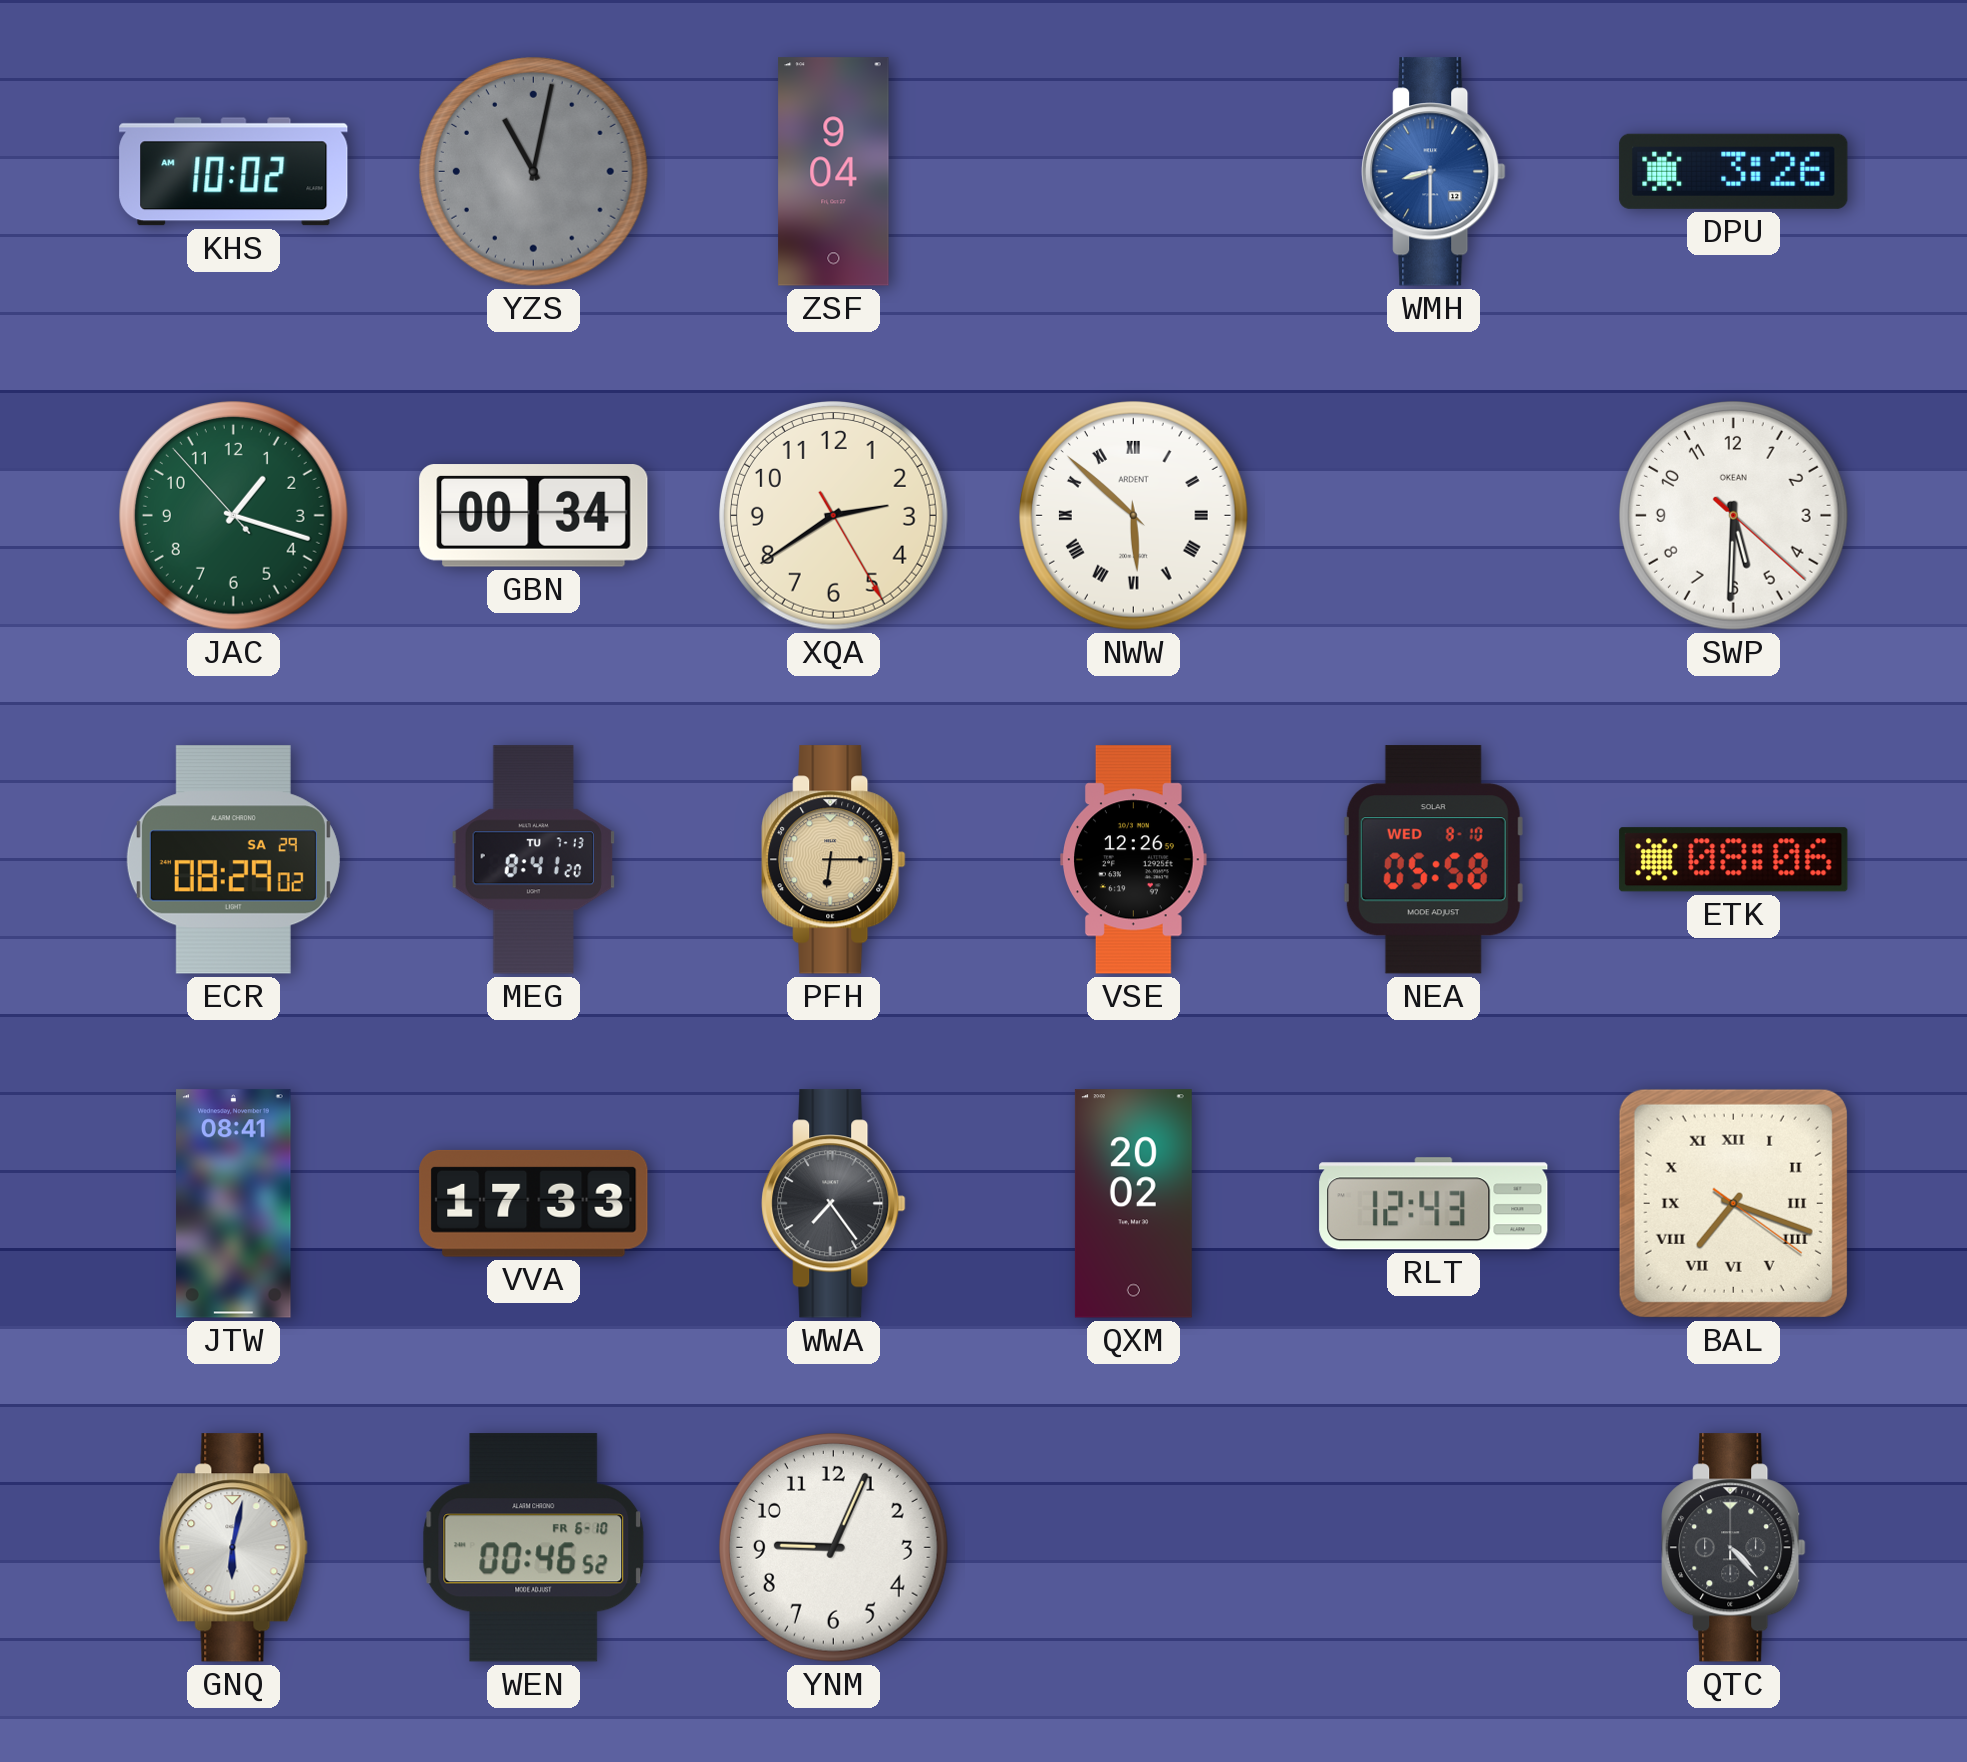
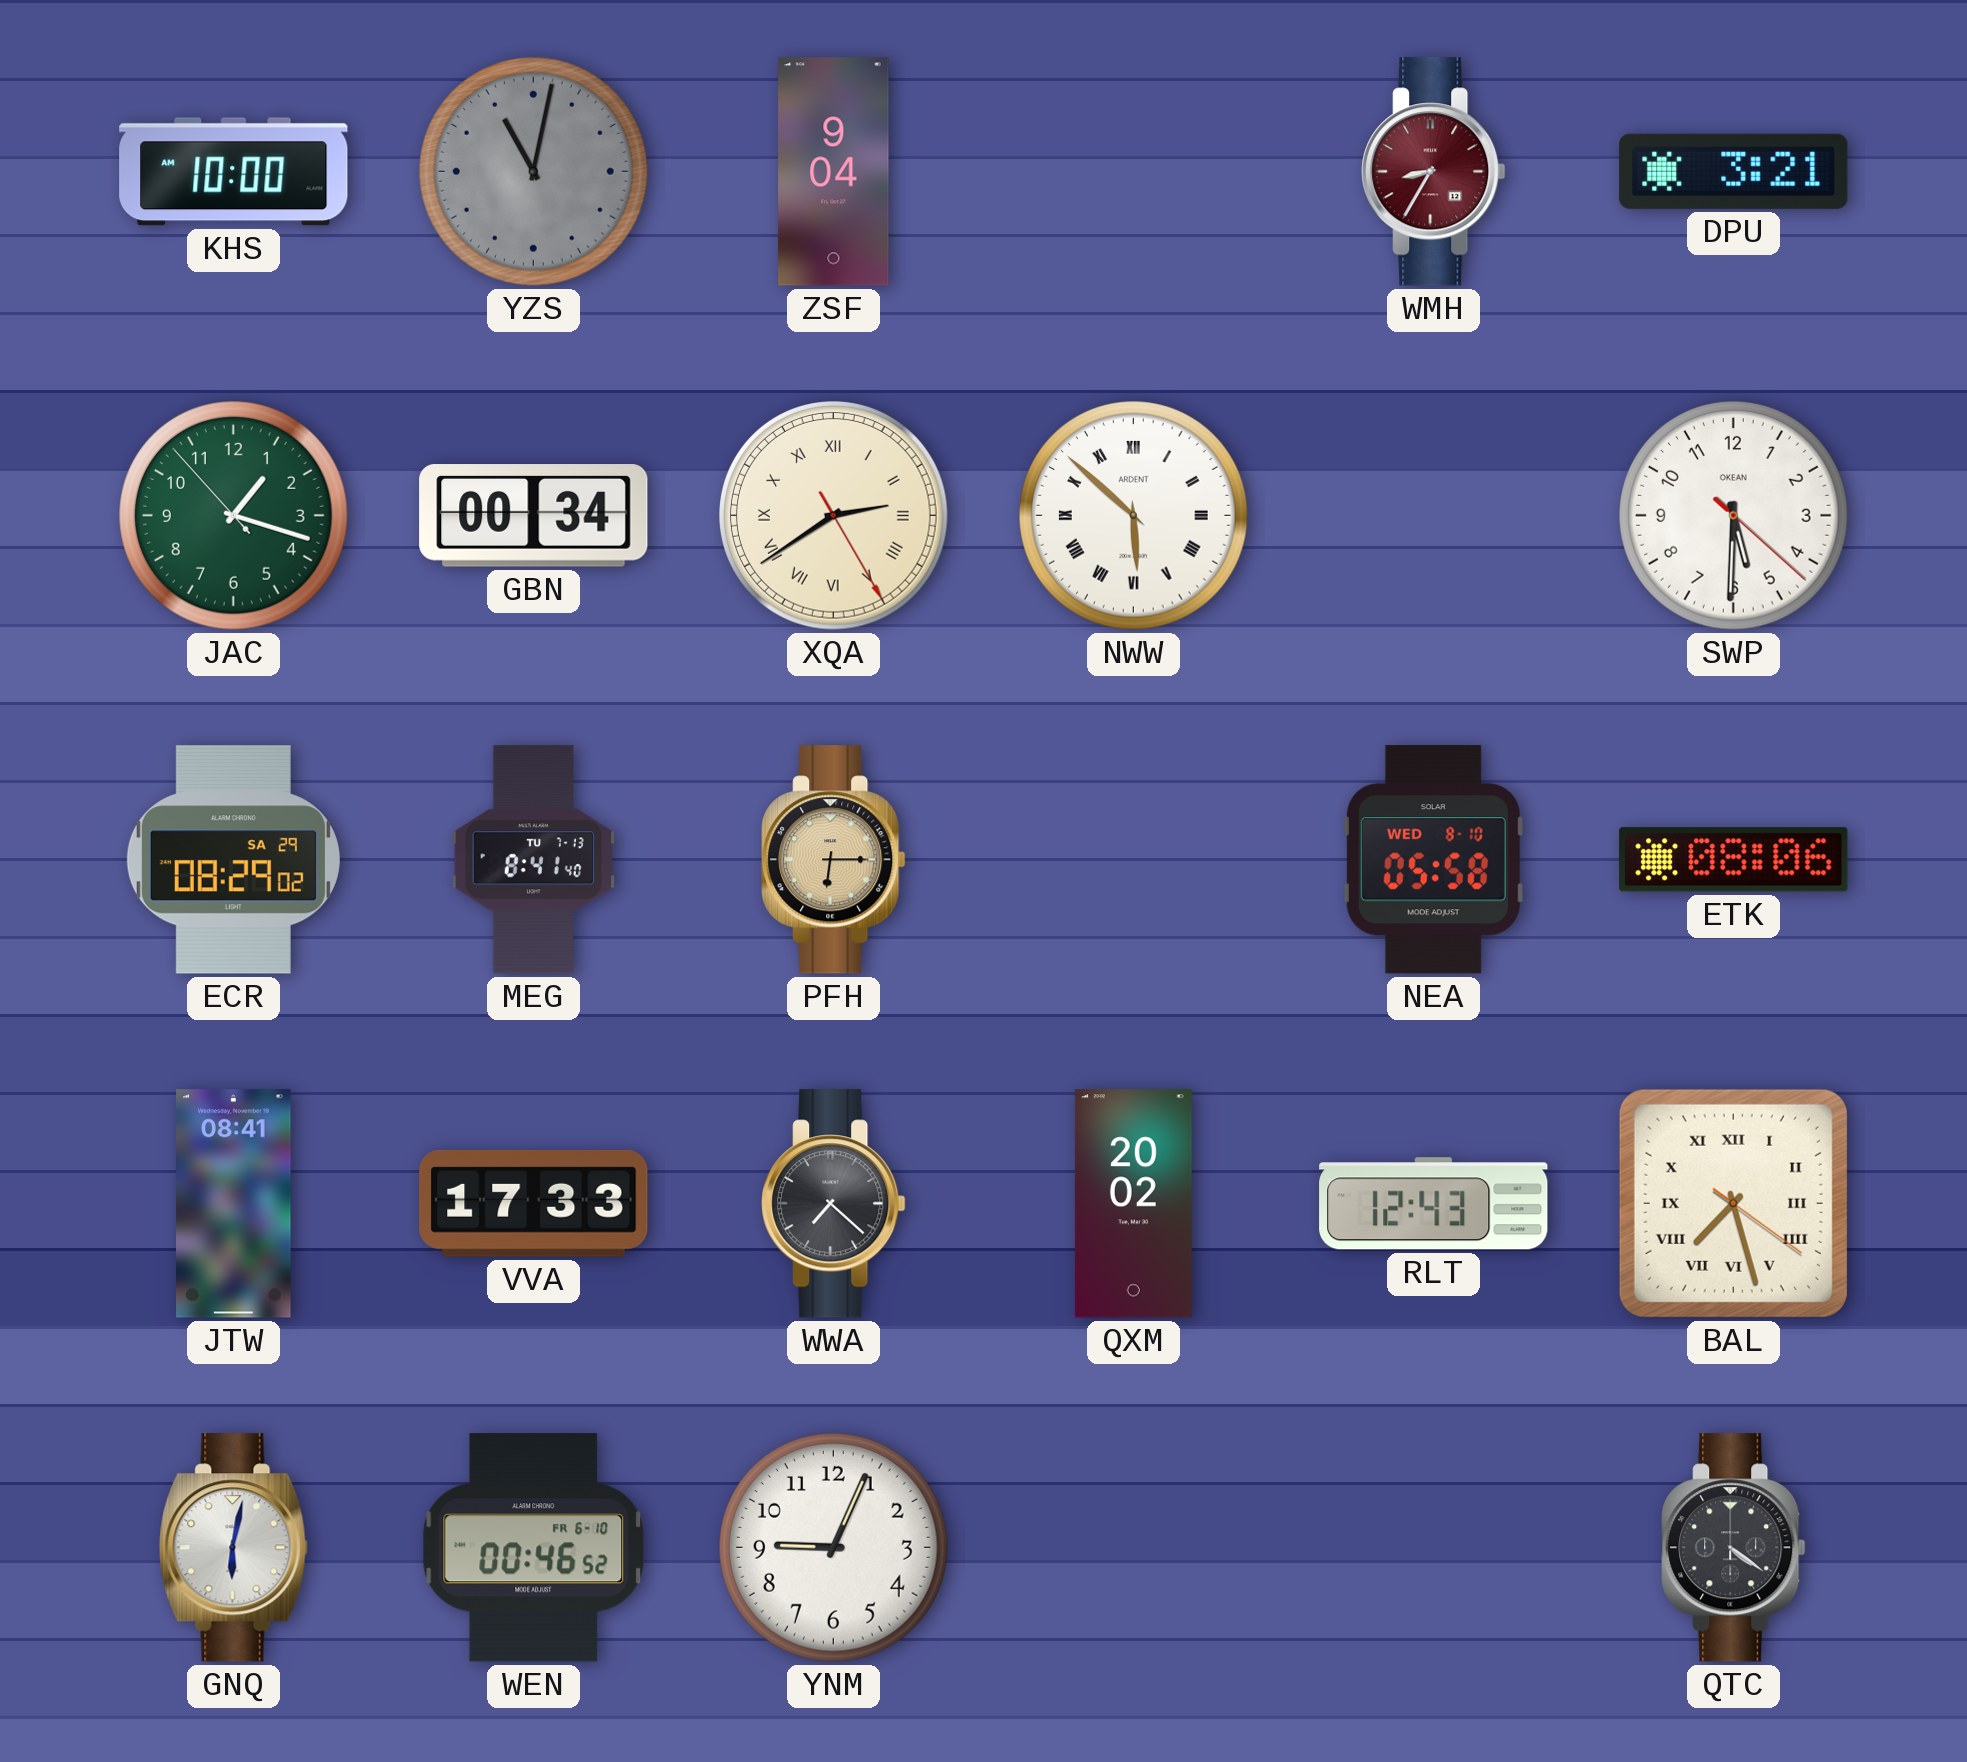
KHS: 10:02 -> 10:00
WMH: 8:30 -> 8:35
WMH dial: blue -> burgundy
DPU: 3:26 -> 3:21
XQA numerals: Arabic -> Roman
MEG: 8:41:20 -> 8:41:40
VSE: 12:26 -> none
WWA: 7:24 -> 7:22
BAL: 7:18 -> 7:27
QTC: 4:23 -> 4:21
